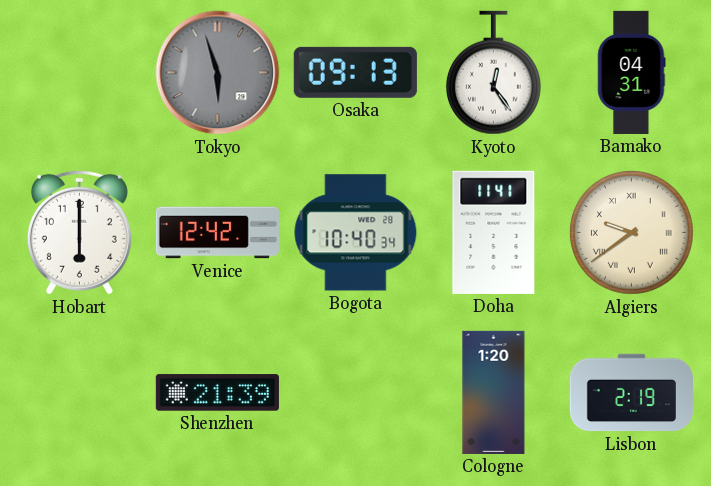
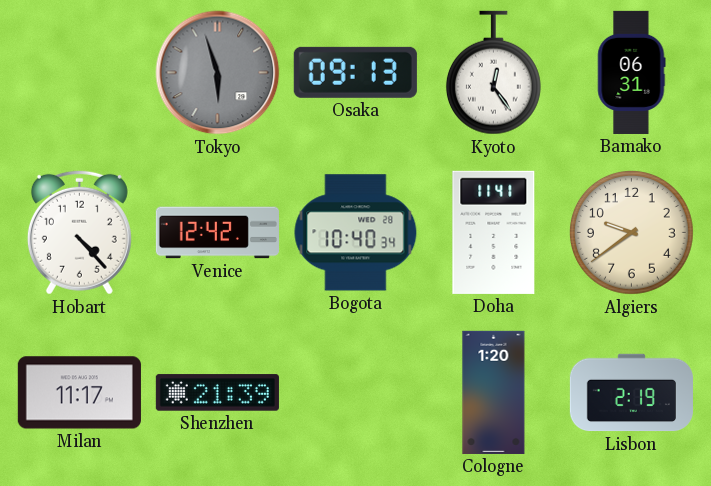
Bamako: 04:31 -> 06:31
Hobart: 6:00 -> 4:23
Algiers numerals: Roman -> Arabic
Milan: none -> 11:17
